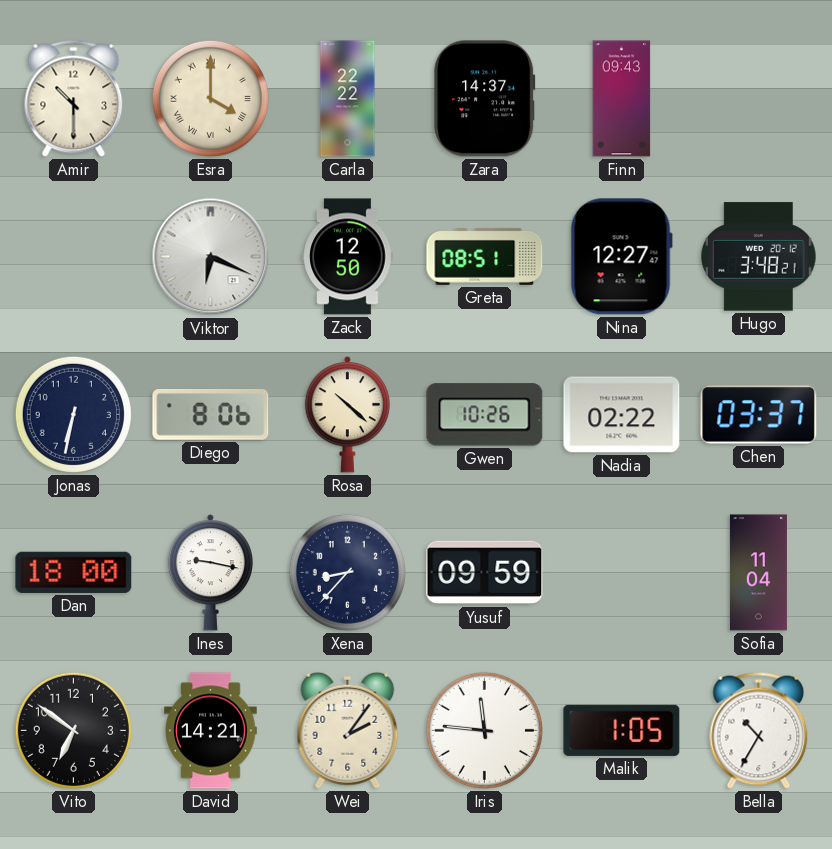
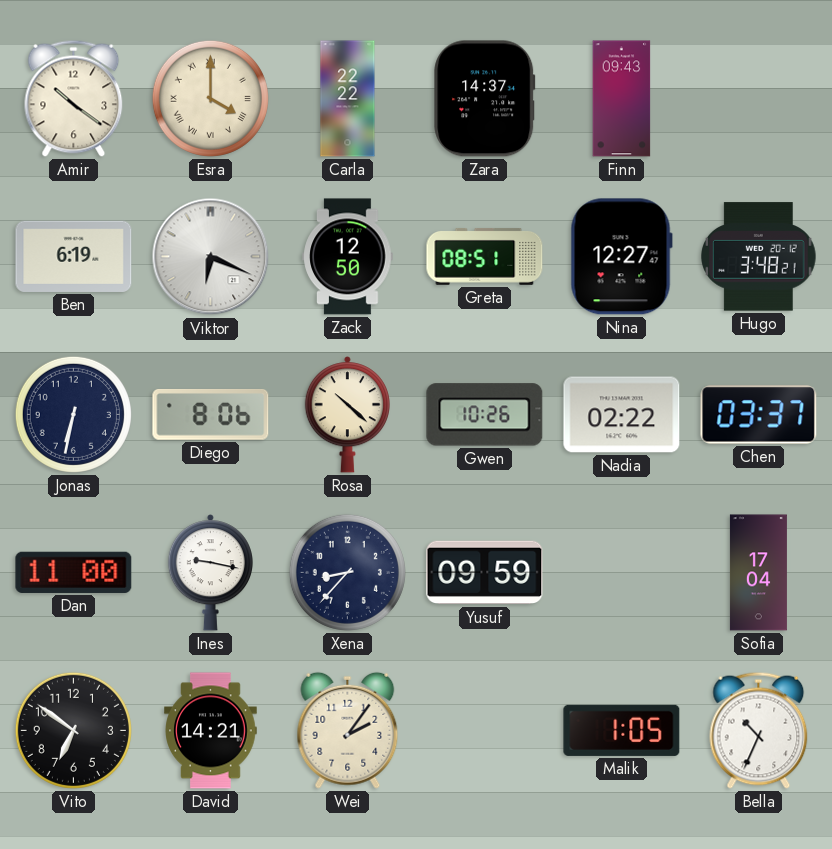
Amir: 10:30 -> 10:21
Ben: none -> 6:19
Dan: 18:00 -> 11:00
Sofia: 11:04 -> 17:04
Iris: 11:46 -> none
Bella: 10:35 -> 10:34
